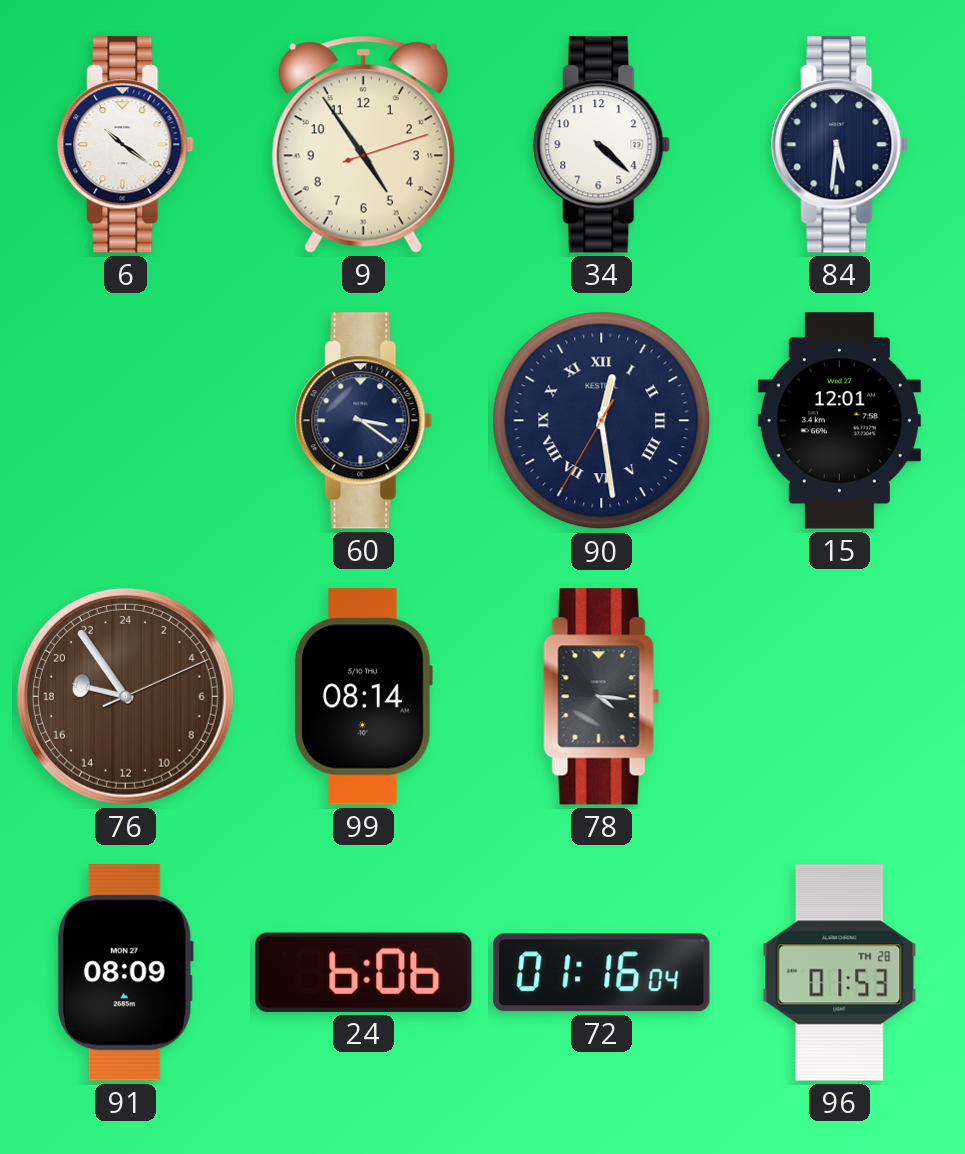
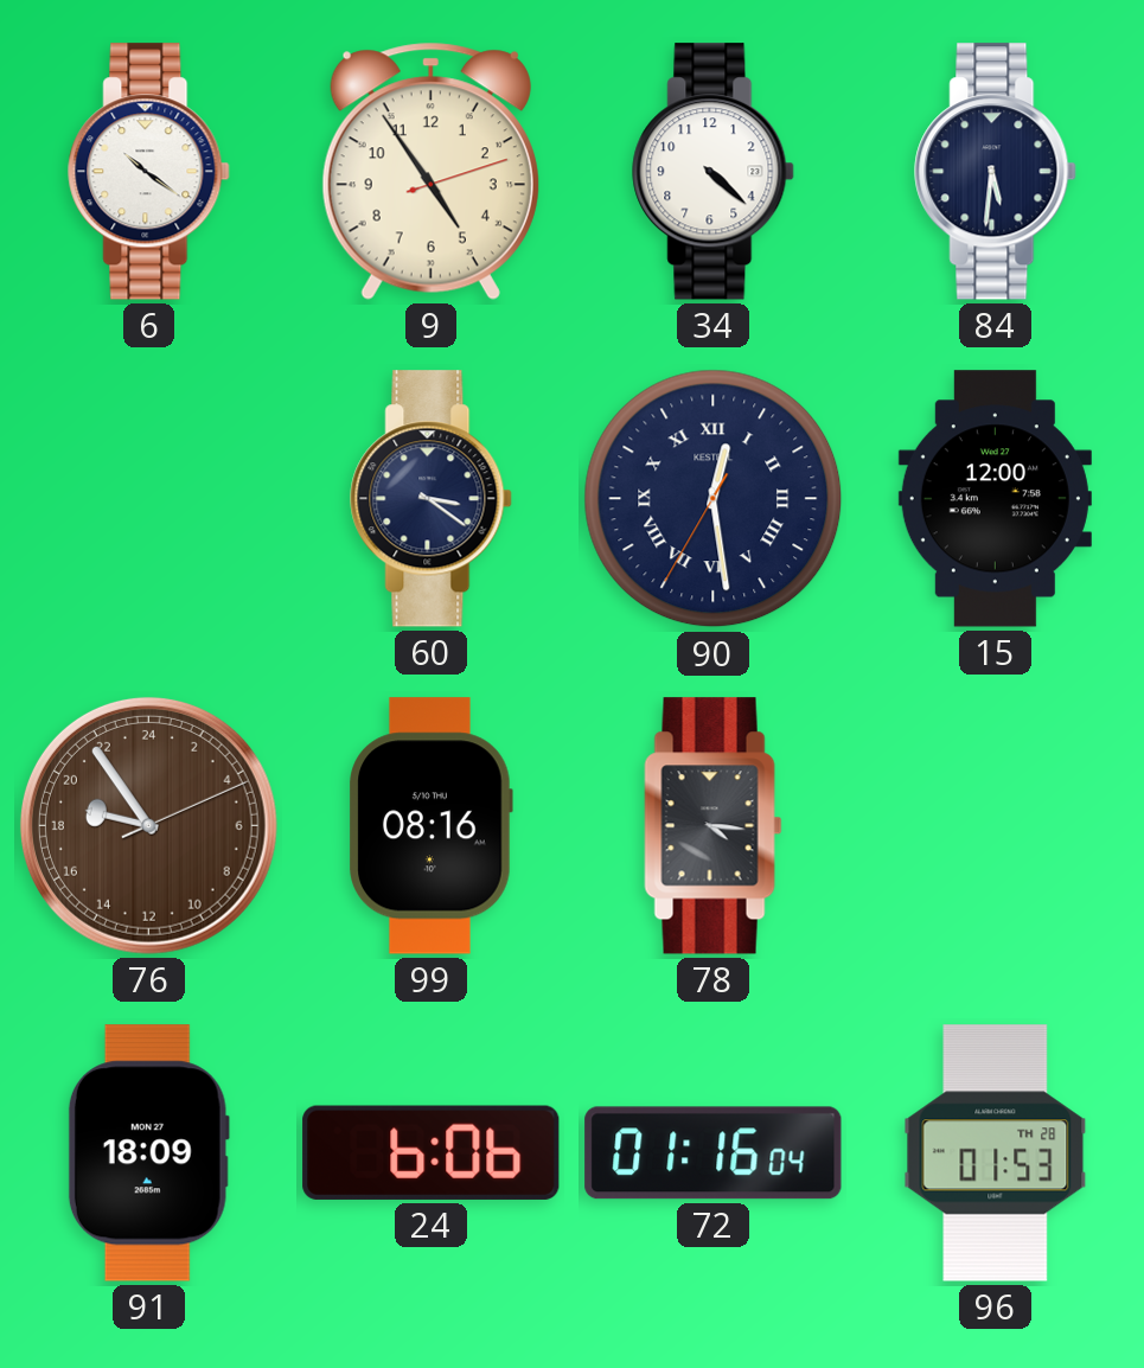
15: 12:01 -> 12:00
99: 08:14 -> 08:16
91: 08:09 -> 18:09
